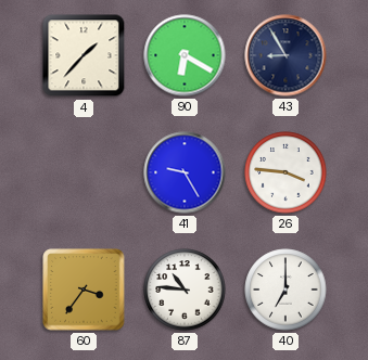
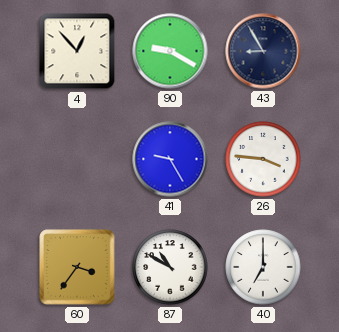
4: 1:37 -> 12:53
90: 6:20 -> 9:20
87: 10:46 -> 10:50
